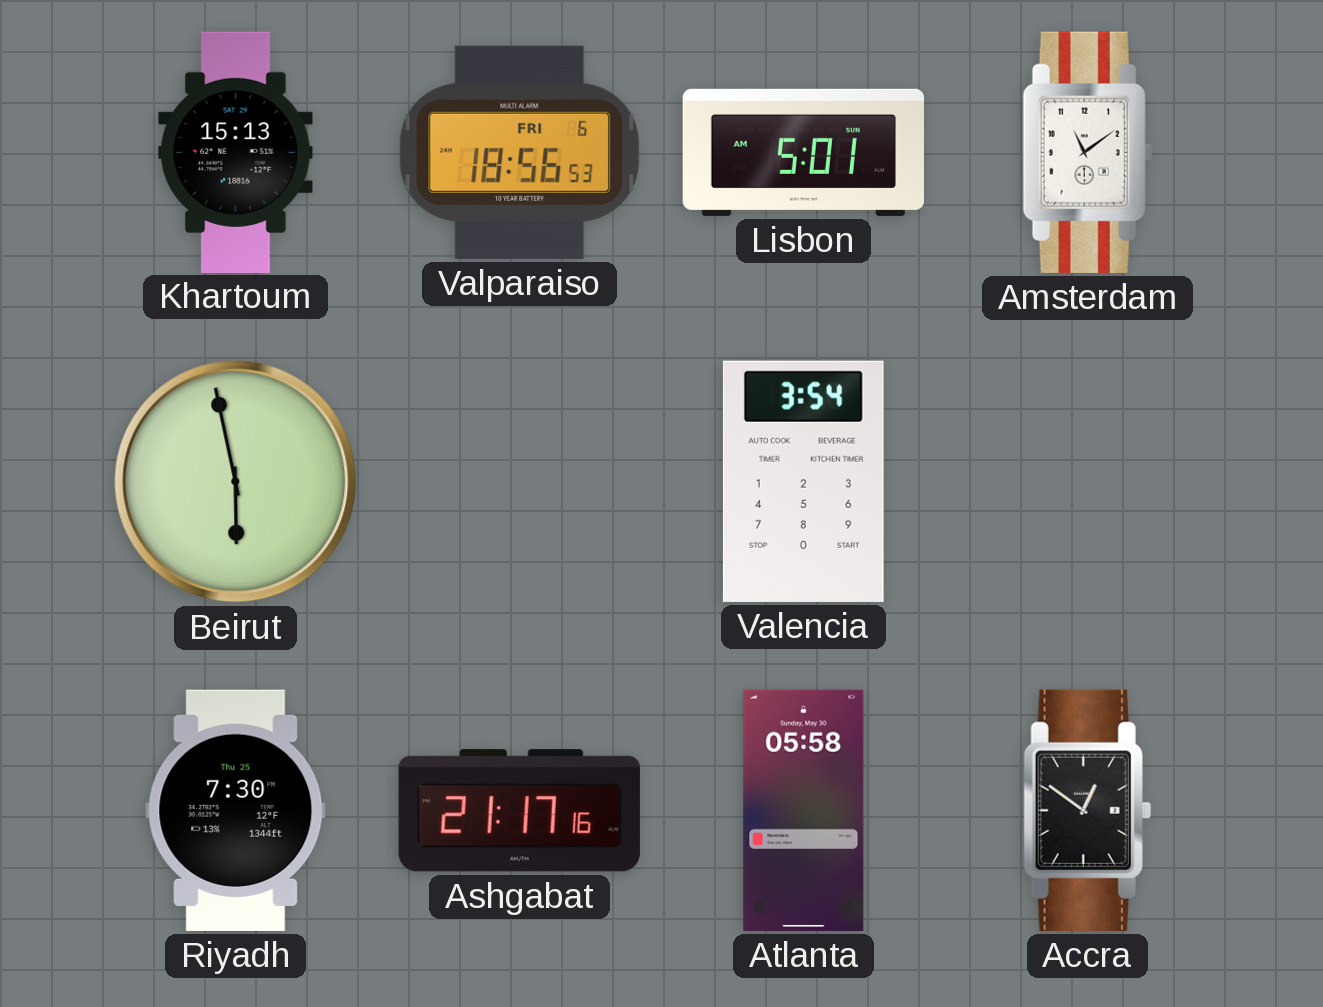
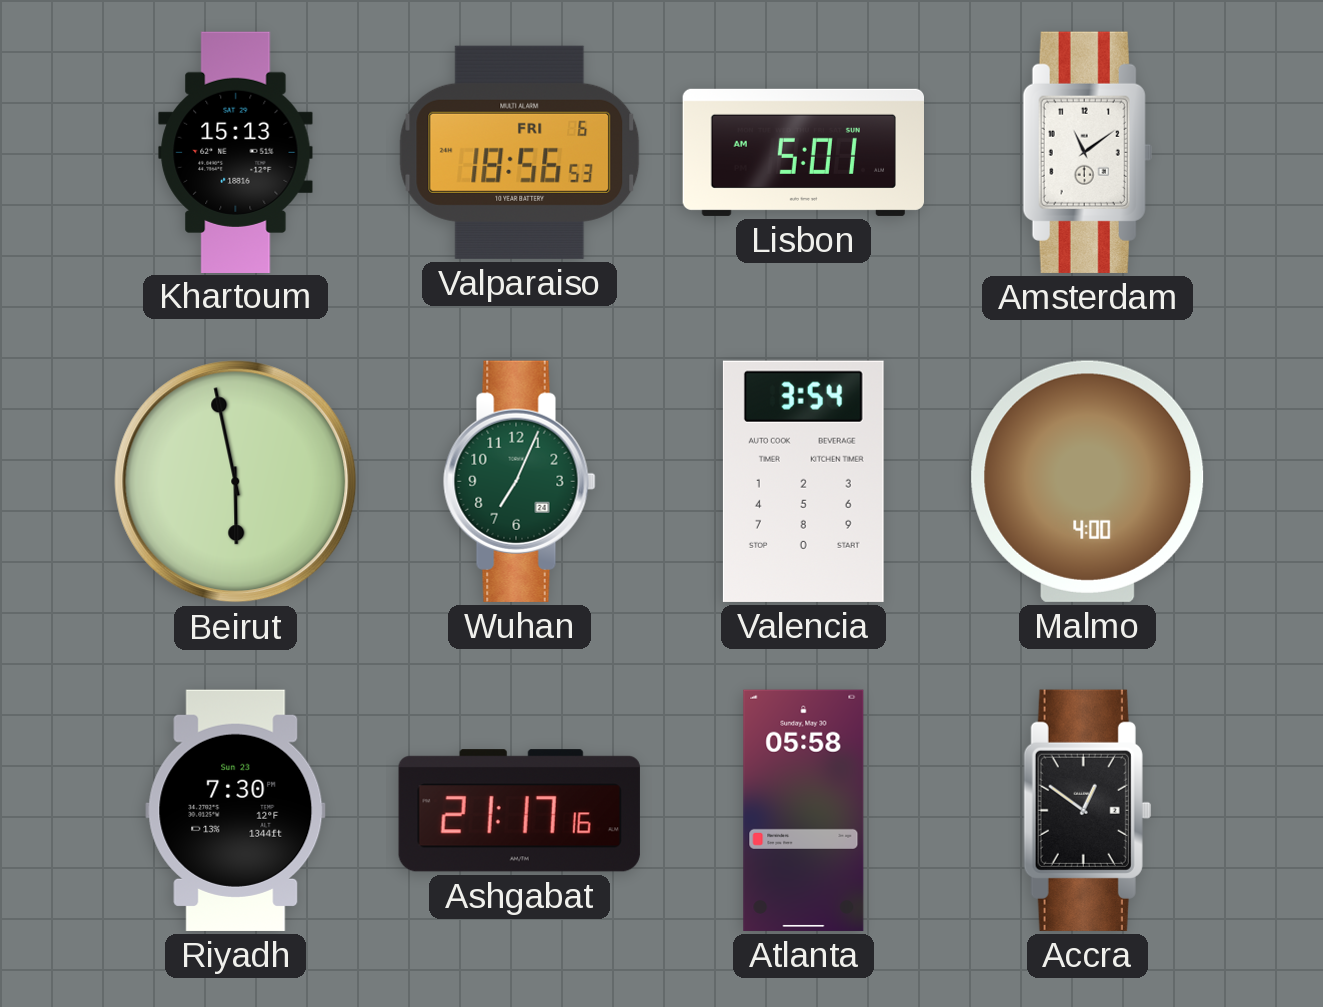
Wuhan: none -> 7:04
Malmo: none -> 4:00
Riyadh date: Thu 25 -> Sun 23
